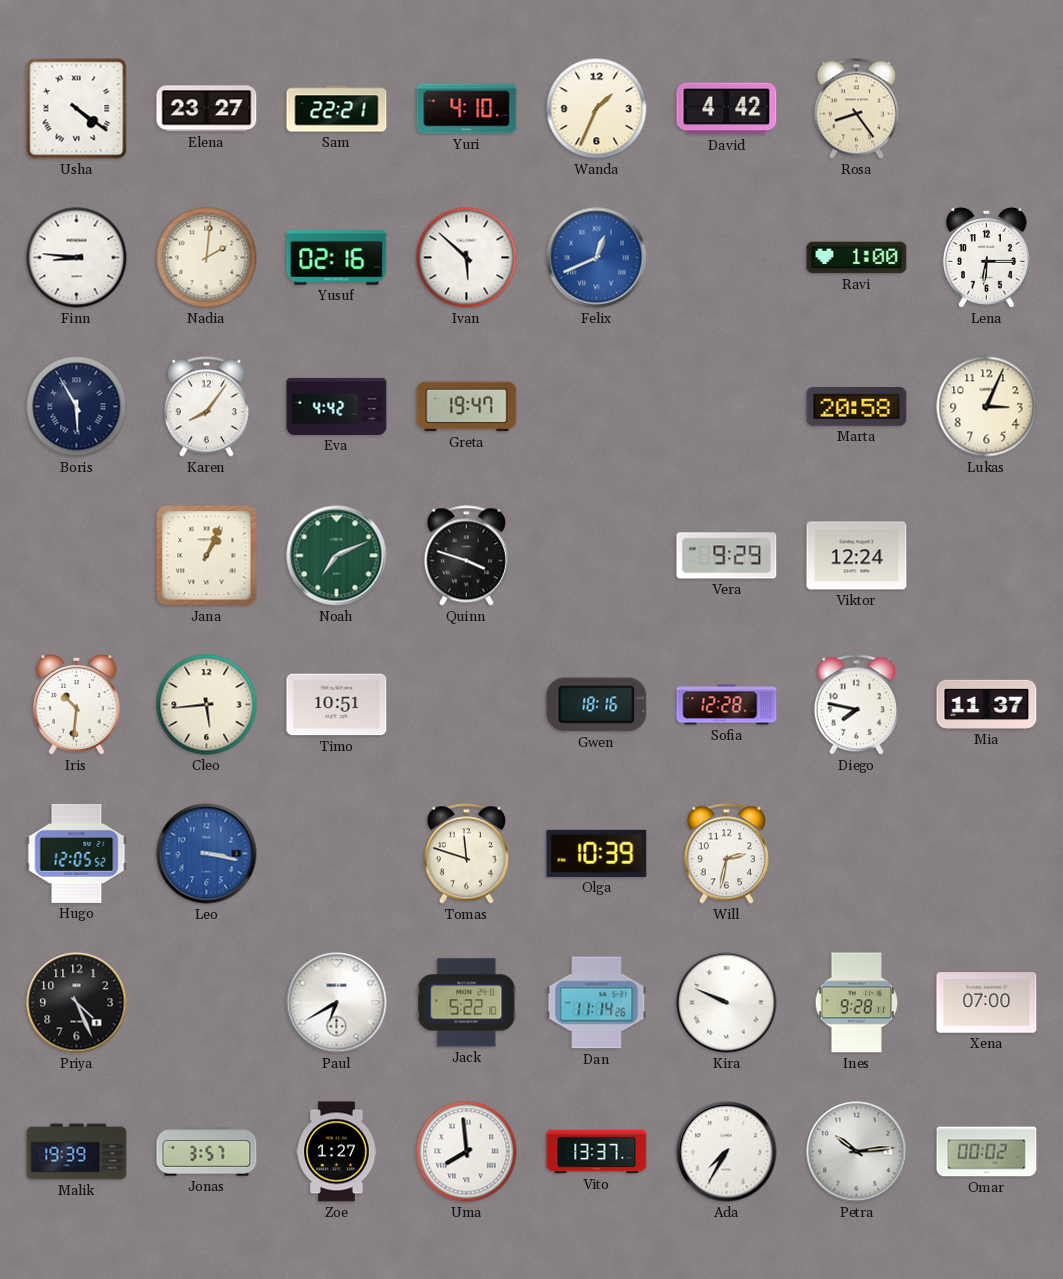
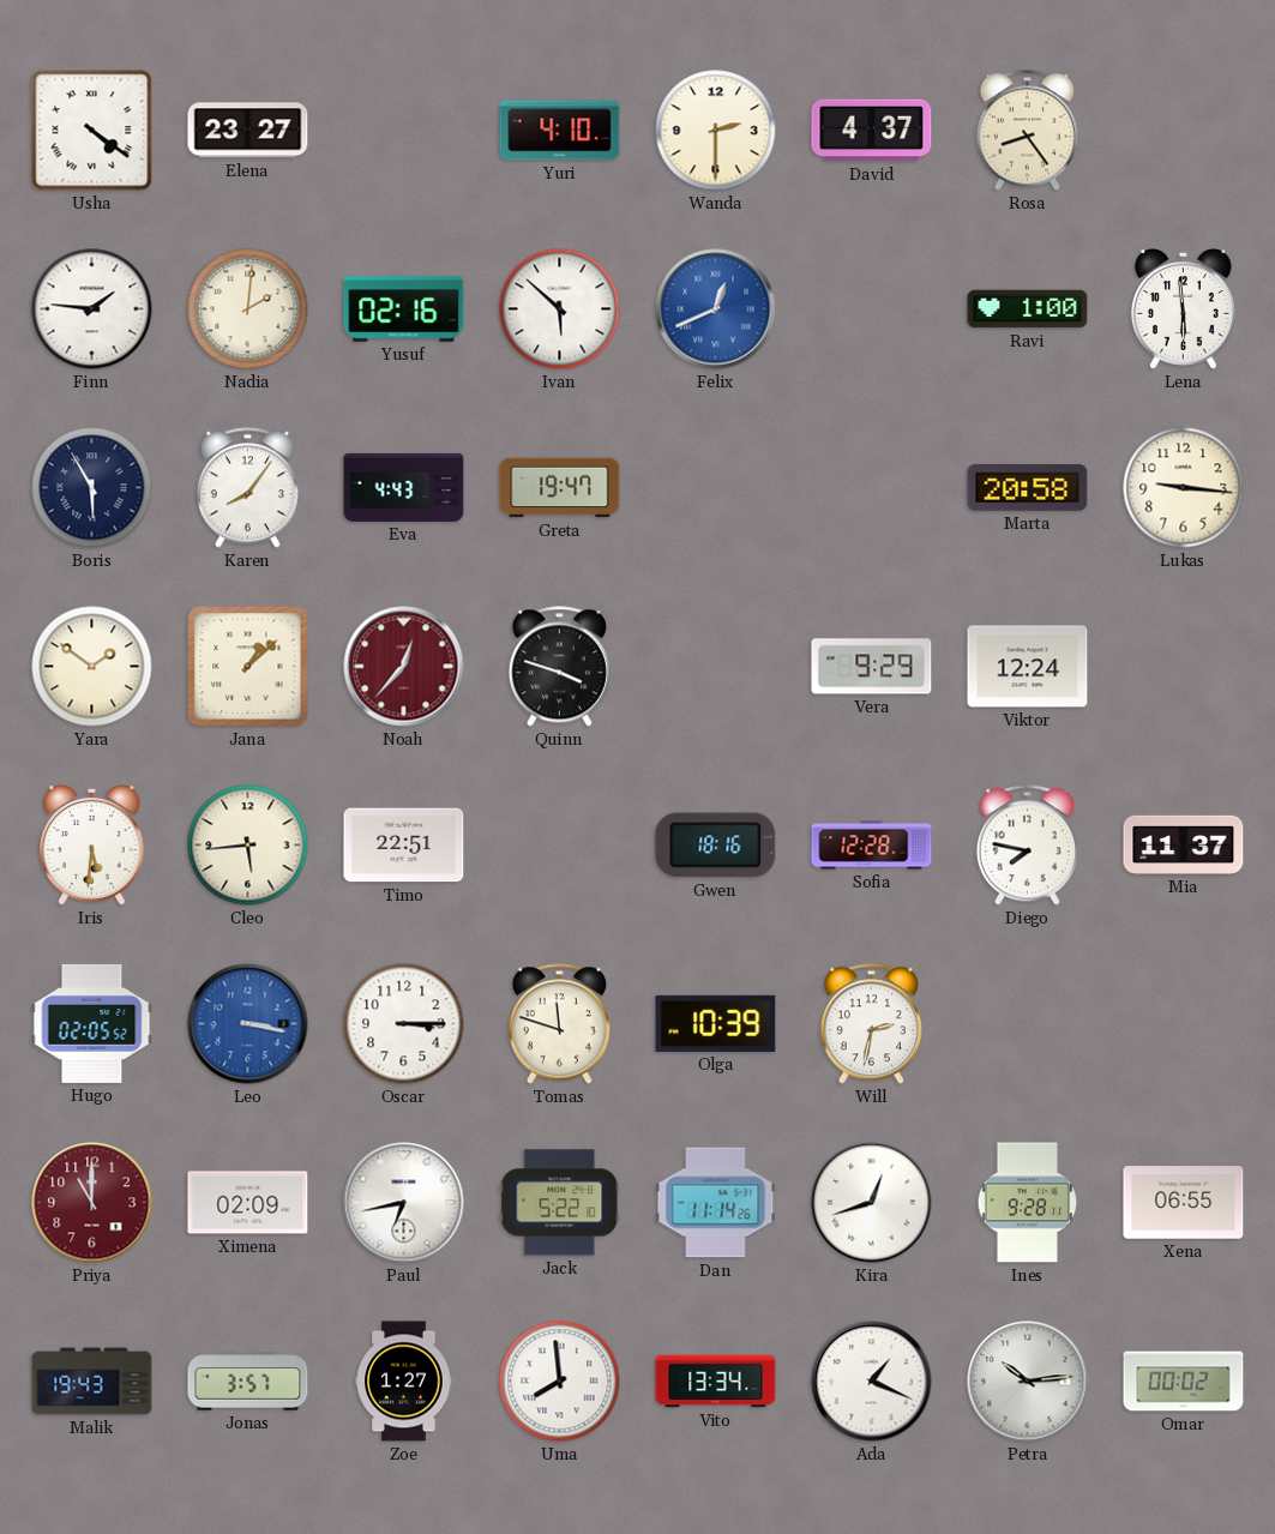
Sam: 22:21 -> none
Wanda: 1:34 -> 2:30
David: 4:42 -> 4:37
Finn: 8:46 -> 1:46
Lena: 6:15 -> 5:59
Eva: 4:42 -> 4:43
Lukas: 3:04 -> 9:16
Yara: none -> 1:51
Jana: 1:04 -> 1:08
Noah: 7:11 -> 12:37
Noah dial: green -> burgundy
Iris: 10:31 -> 5:31
Timo: 10:51 -> 22:51
Hugo: 12:05 -> 02:05
Oscar: none -> 3:15
Priya: 4:26 -> 11:00
Priya dial: black -> burgundy
Ximena: none -> 02:09
Paul: 6:40 -> 6:43
Kira: 9:49 -> 12:42
Xena: 07:00 -> 06:55
Malik: 19:39 -> 19:43
Vito: 13:37 -> 13:34
Ada: 7:35 -> 1:19
